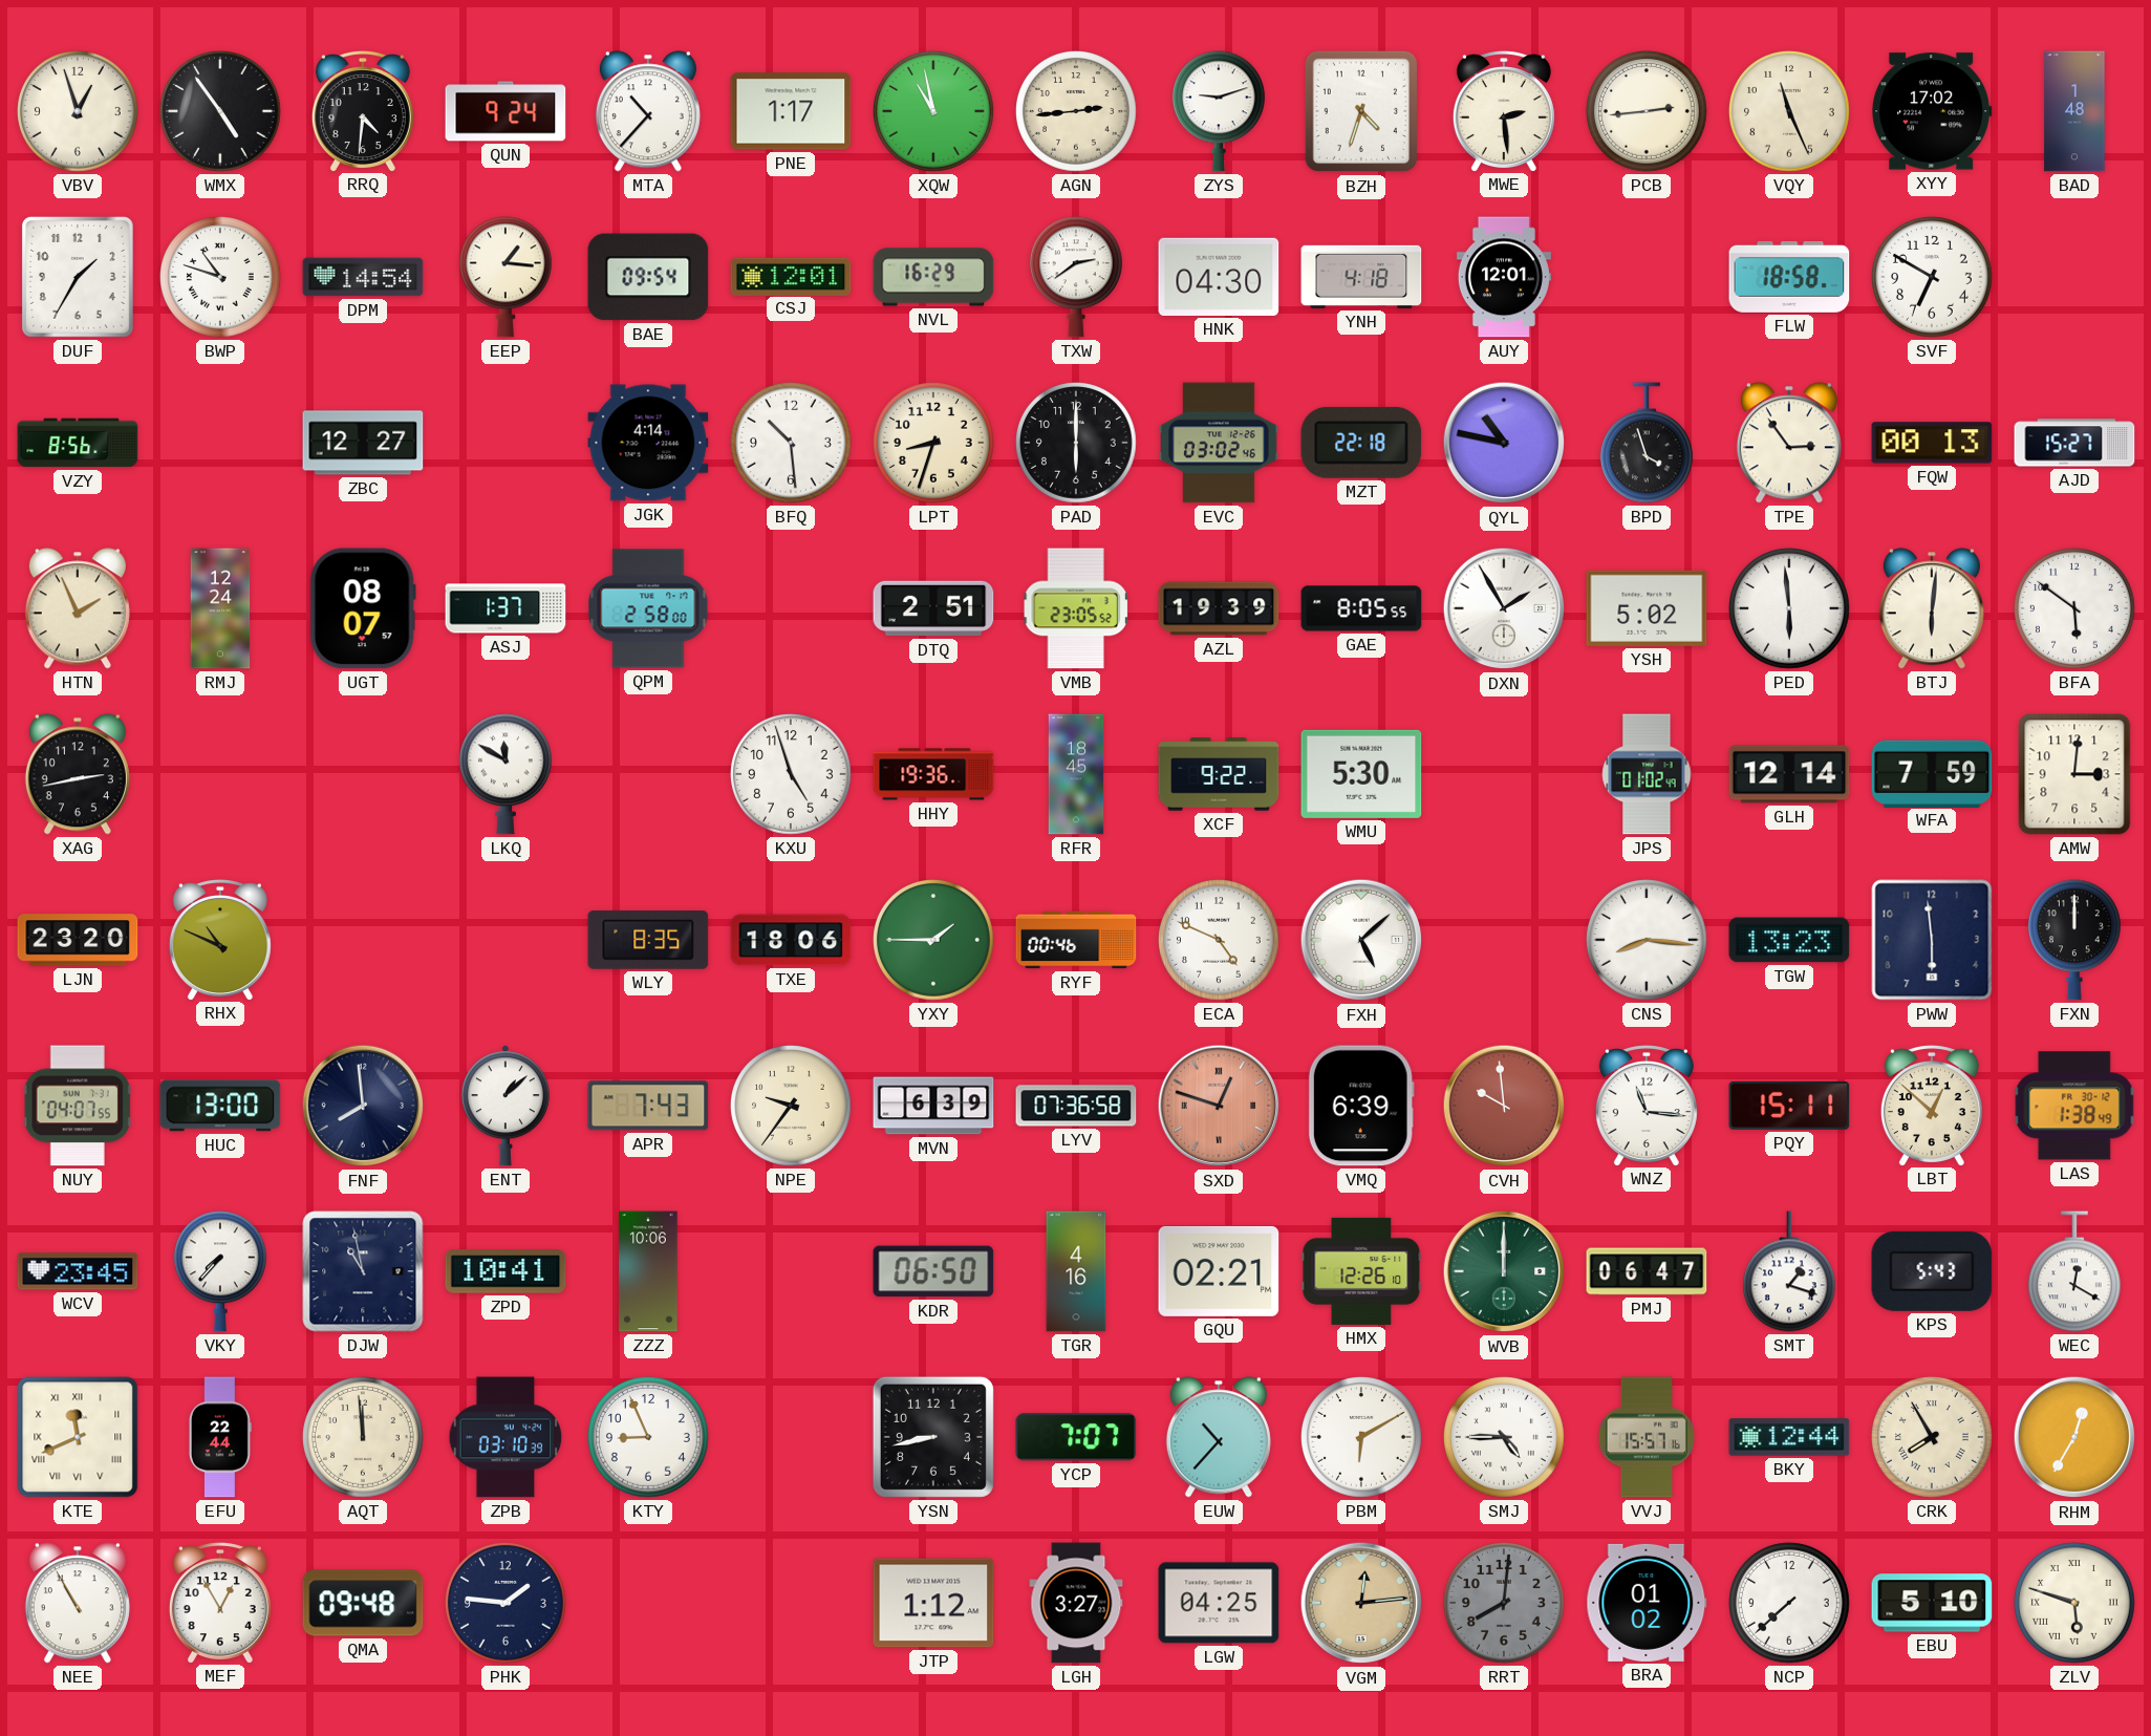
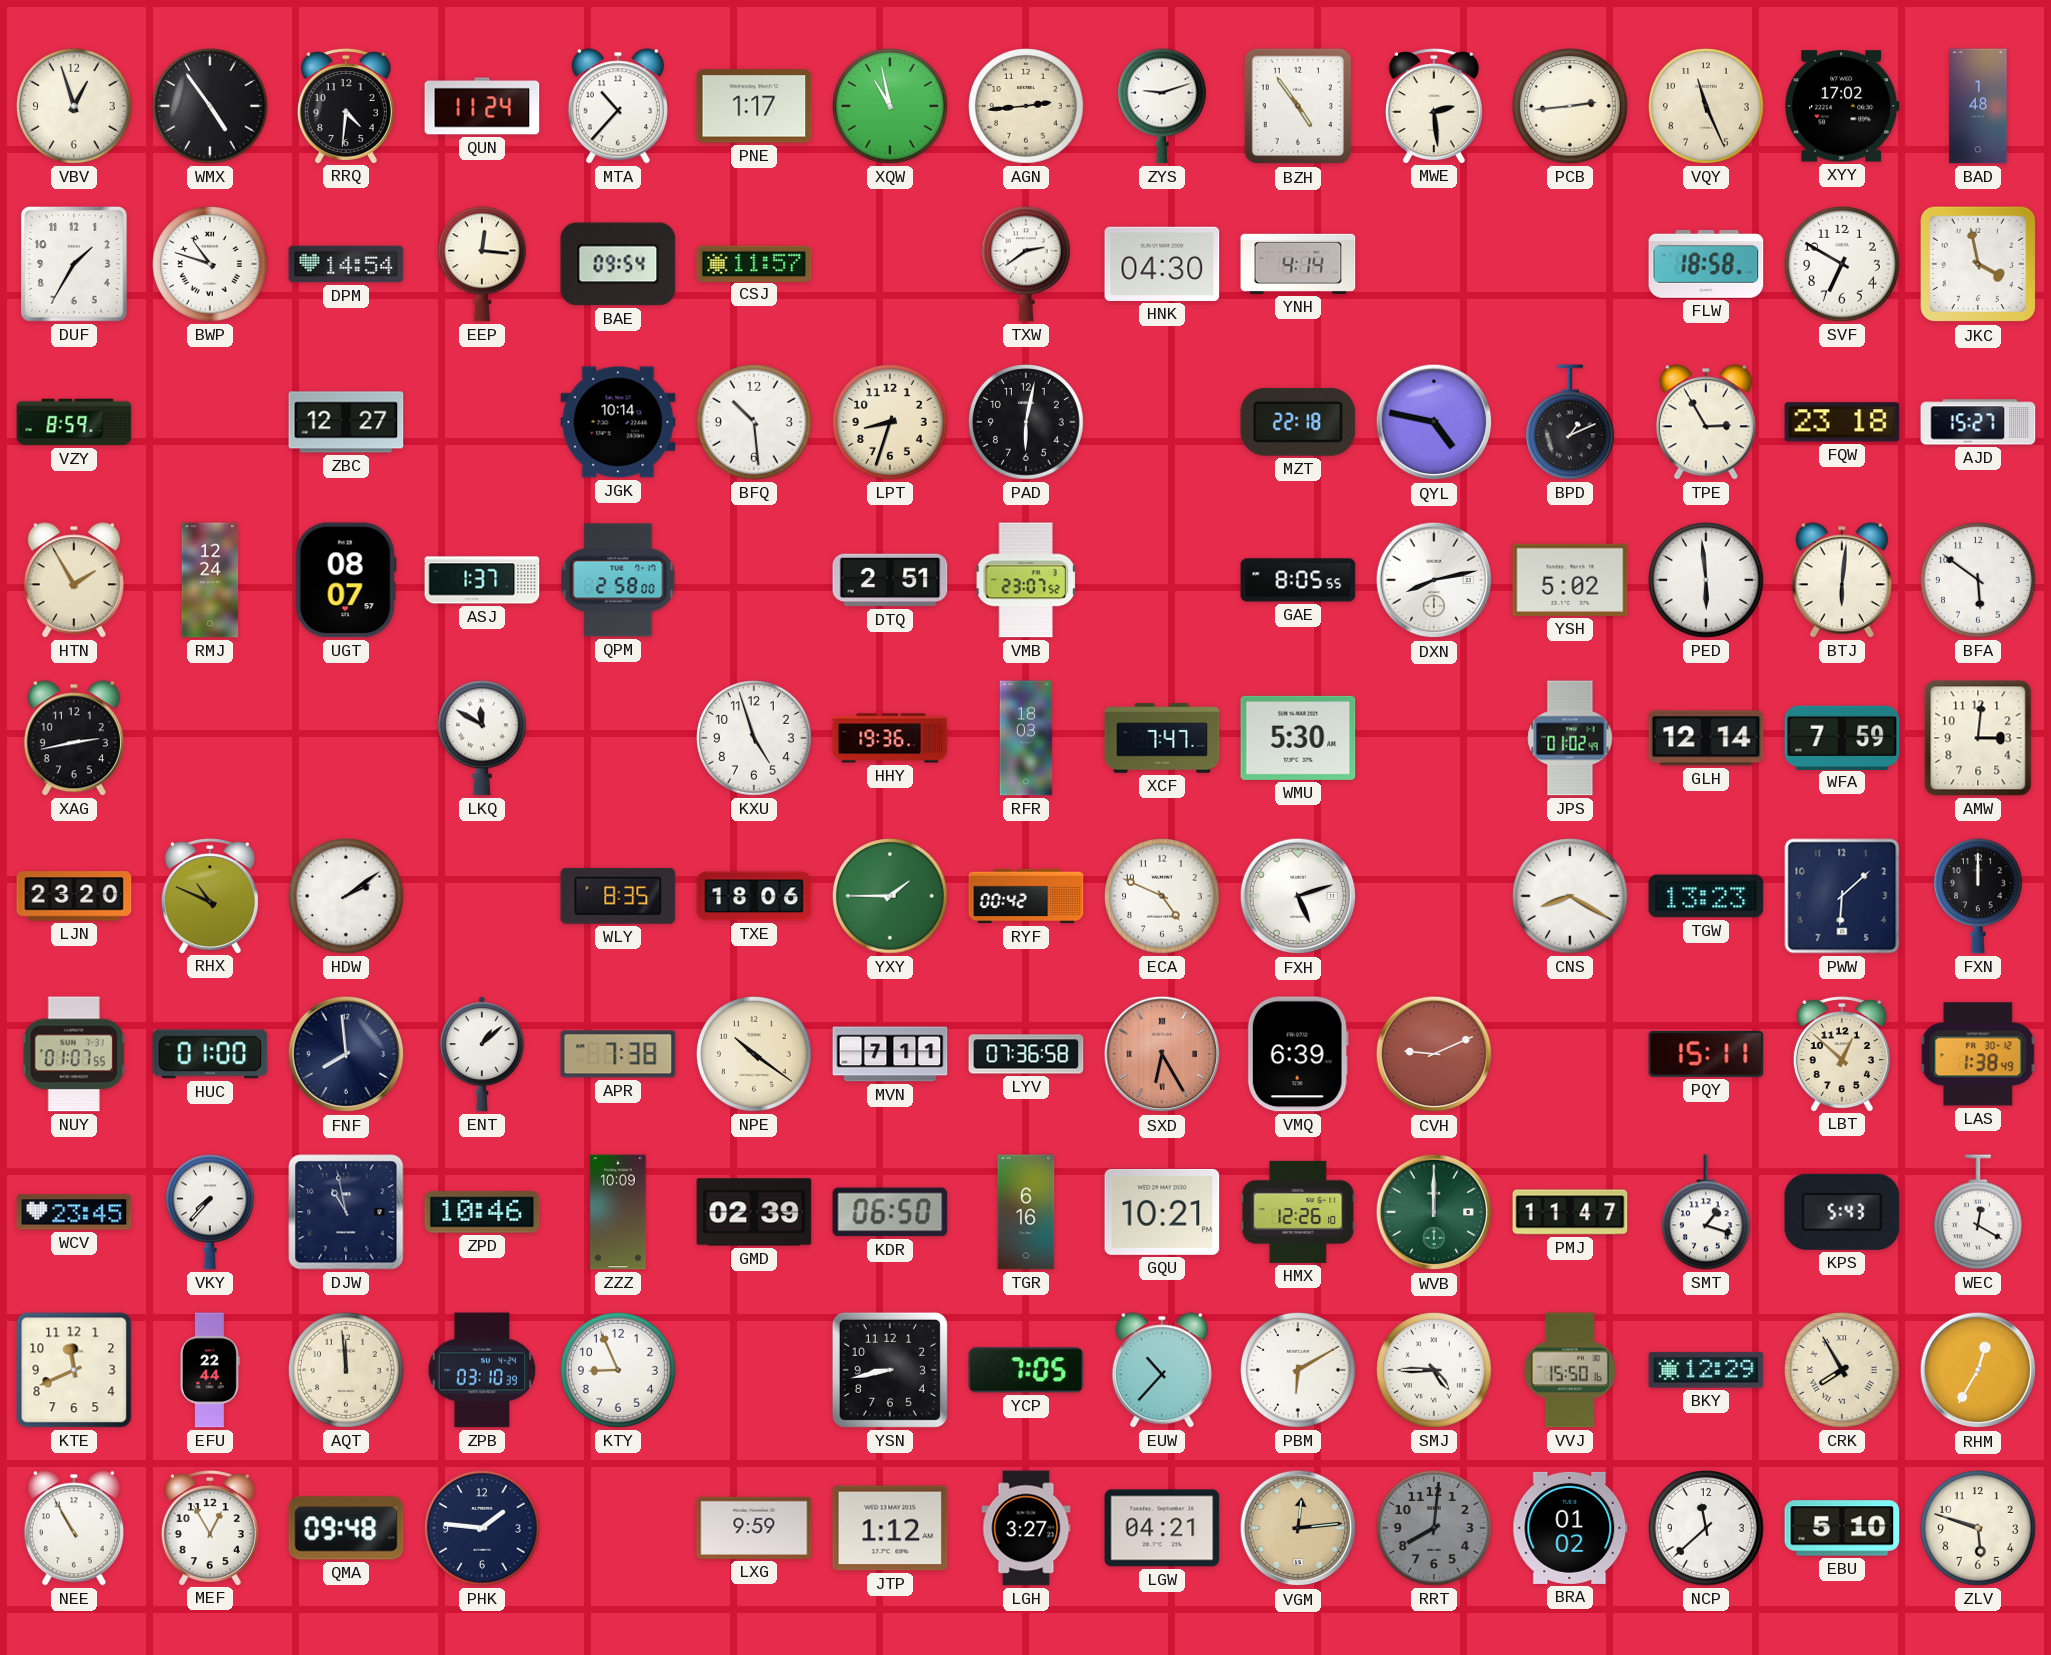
QUN: 9:24 -> 11:24
BZH: 4:33 -> 4:54
EEP: 1:16 -> 12:16
CSJ: 12:01 -> 11:57
NVL: 16:29 -> none
YNH: 4:18 -> 4:14
AUY: 12:01 -> none
JKC: none -> 3:58
VZY: 8:56 -> 8:59
JGK: 4:14 -> 10:14
PAD: 6:00 -> 6:02
EVC: 03:02 -> none
QYL: 10:47 -> 4:47
BPD: 3:57 -> 1:11
TPE: 2:54 -> 2:55
FQW: 00:13 -> 23:18
HTN: 1:56 -> 1:55
VMB: 23:05 -> 23:07
AZL: 19:39 -> none
DXN: 1:55 -> 8:13
RFR: 18:45 -> 18:03
XCF: 9:22 -> 7:47
HDW: none -> 2:09
RYF: 00:46 -> 00:42
FXH: 5:08 -> 5:12
CNS: 8:16 -> 8:20
PWW: 5:59 -> 6:08
NUY: 04:07 -> 01:07
HUC: 13:00 -> 01:00
APR: 7:43 -> 7:38
NPE: 9:36 -> 10:21
MVN: 6:39 -> 7:11
SXD: 12:48 -> 6:25
CVH: 9:59 -> 9:11
WNZ: 11:16 -> none
ZPD: 10:41 -> 10:46
ZZZ: 10:06 -> 10:09
GMD: none -> 02:39
TGR: 4:16 -> 6:16
GQU: 02:21 -> 10:21
PMJ: 06:47 -> 11:47
KTE numerals: Roman -> Arabic
YCP: 7:07 -> 7:05
VVJ: 15:57 -> 15:50
BKY: 12:44 -> 12:29
LXG: none -> 9:59
LGW: 04:25 -> 04:21
NCP: 7:38 -> 11:38
ZLV numerals: Roman -> Arabic
